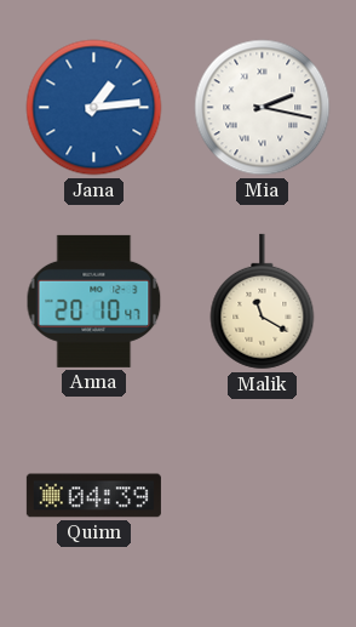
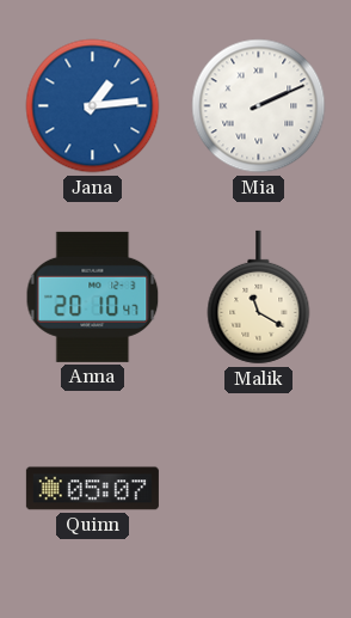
Mia: 2:17 -> 2:11
Quinn: 04:39 -> 05:07
